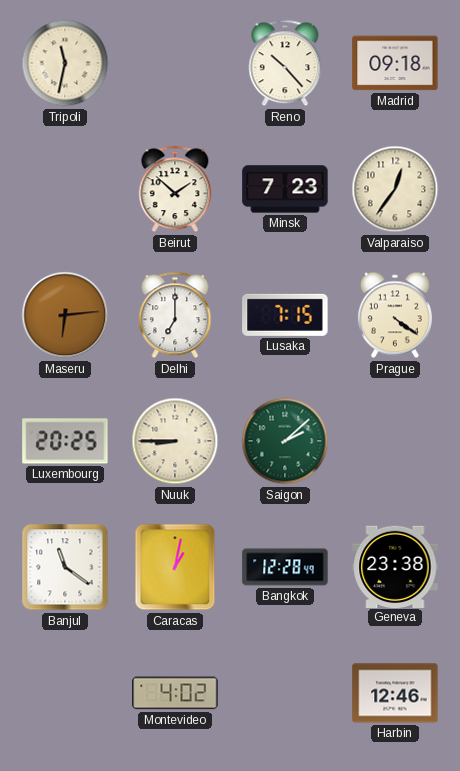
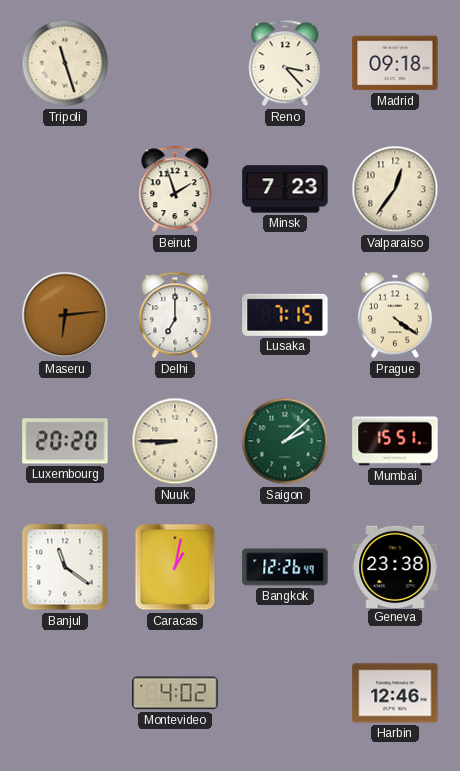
Tripoli: 11:32 -> 11:27
Reno: 10:23 -> 3:23
Beirut: 1:52 -> 1:57
Luxembourg: 20:25 -> 20:20
Mumbai: none -> 15:51
Bangkok: 12:28 -> 12:26
